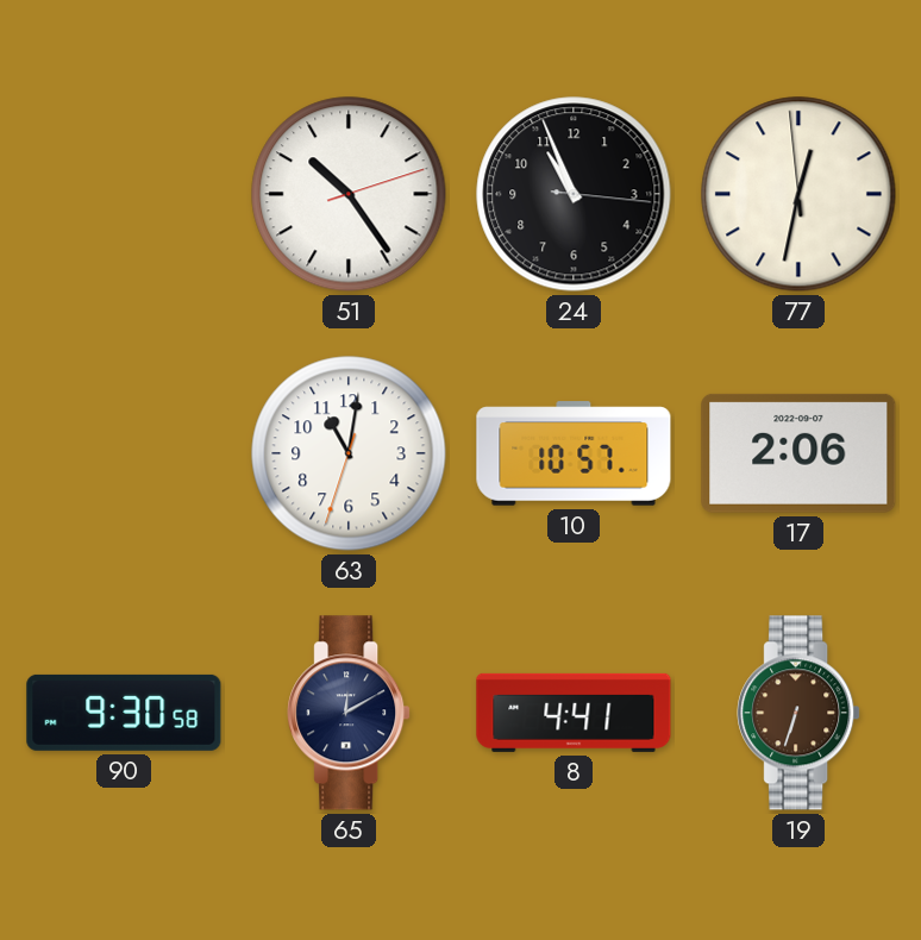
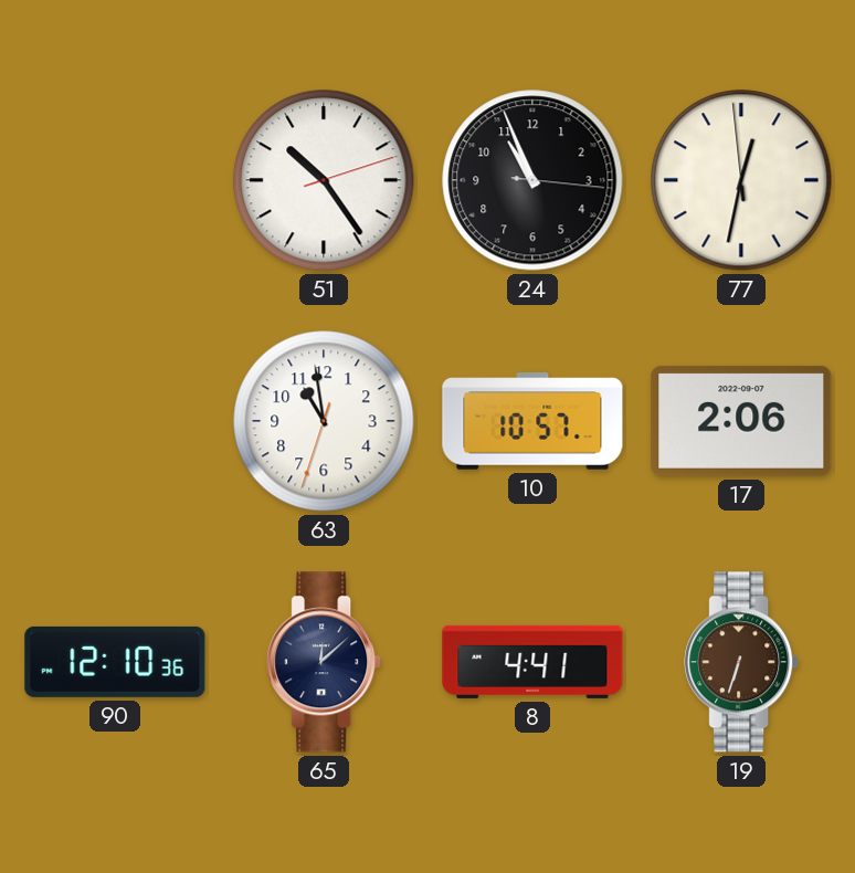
63: 11:01 -> 10:58
90: 9:30 -> 12:10
65: 12:10 -> 12:08
